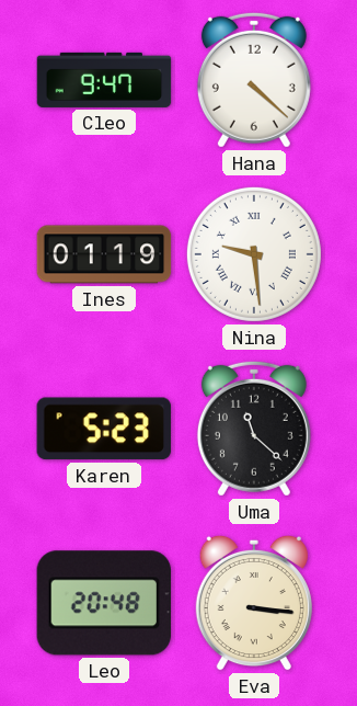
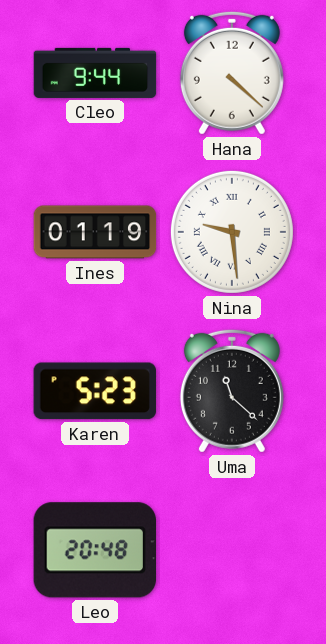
Cleo: 9:47 -> 9:44
Eva: 3:16 -> none
